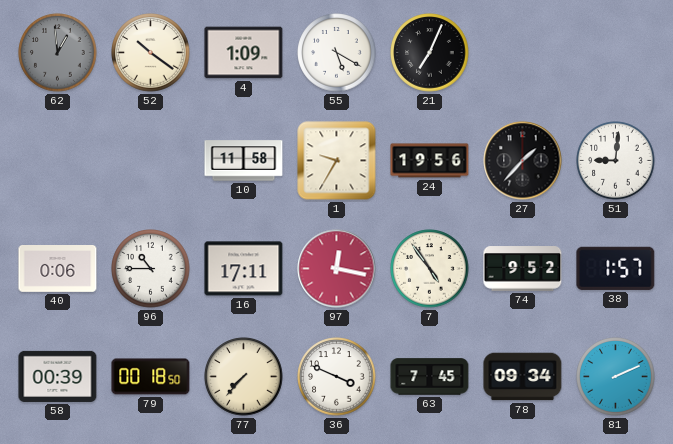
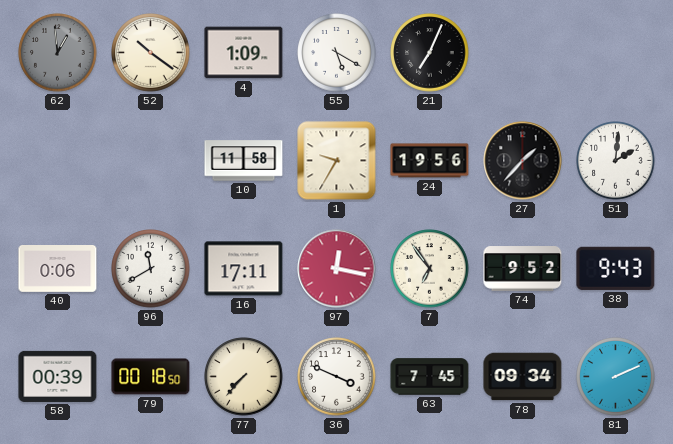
51: 9:01 -> 2:01
96: 10:45 -> 11:40
7: 4:54 -> 6:54
38: 1:57 -> 9:43
